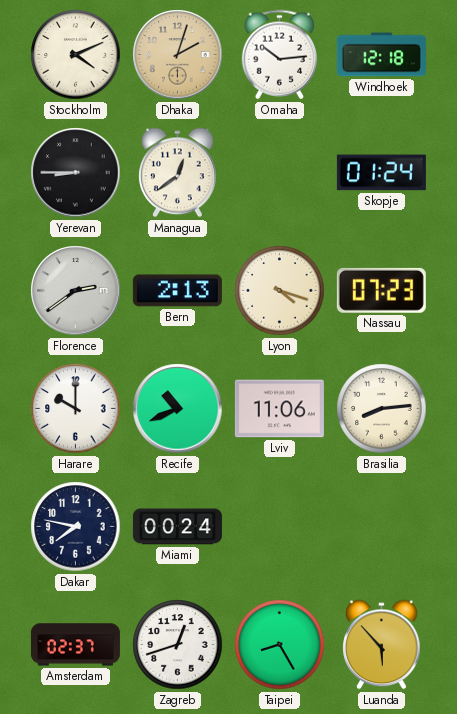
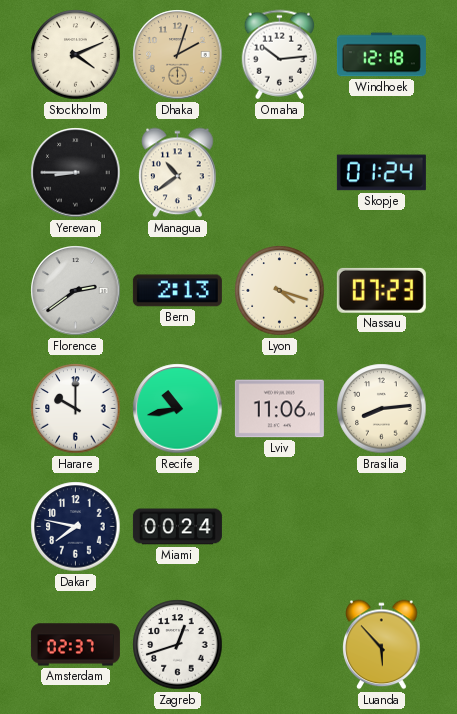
Managua: 12:39 -> 10:39
Recife: 10:41 -> 10:43
Taipei: 8:25 -> none
